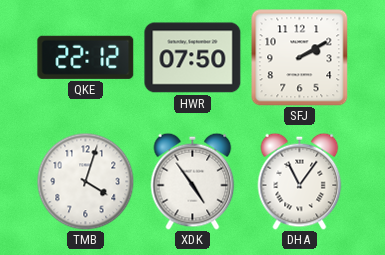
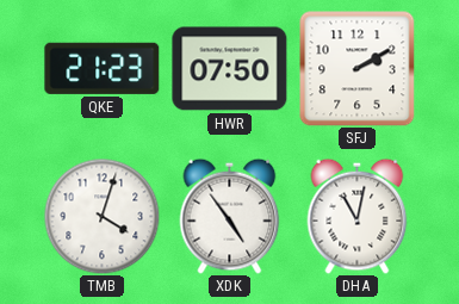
QKE: 22:12 -> 21:23
DHA: 11:06 -> 11:02
